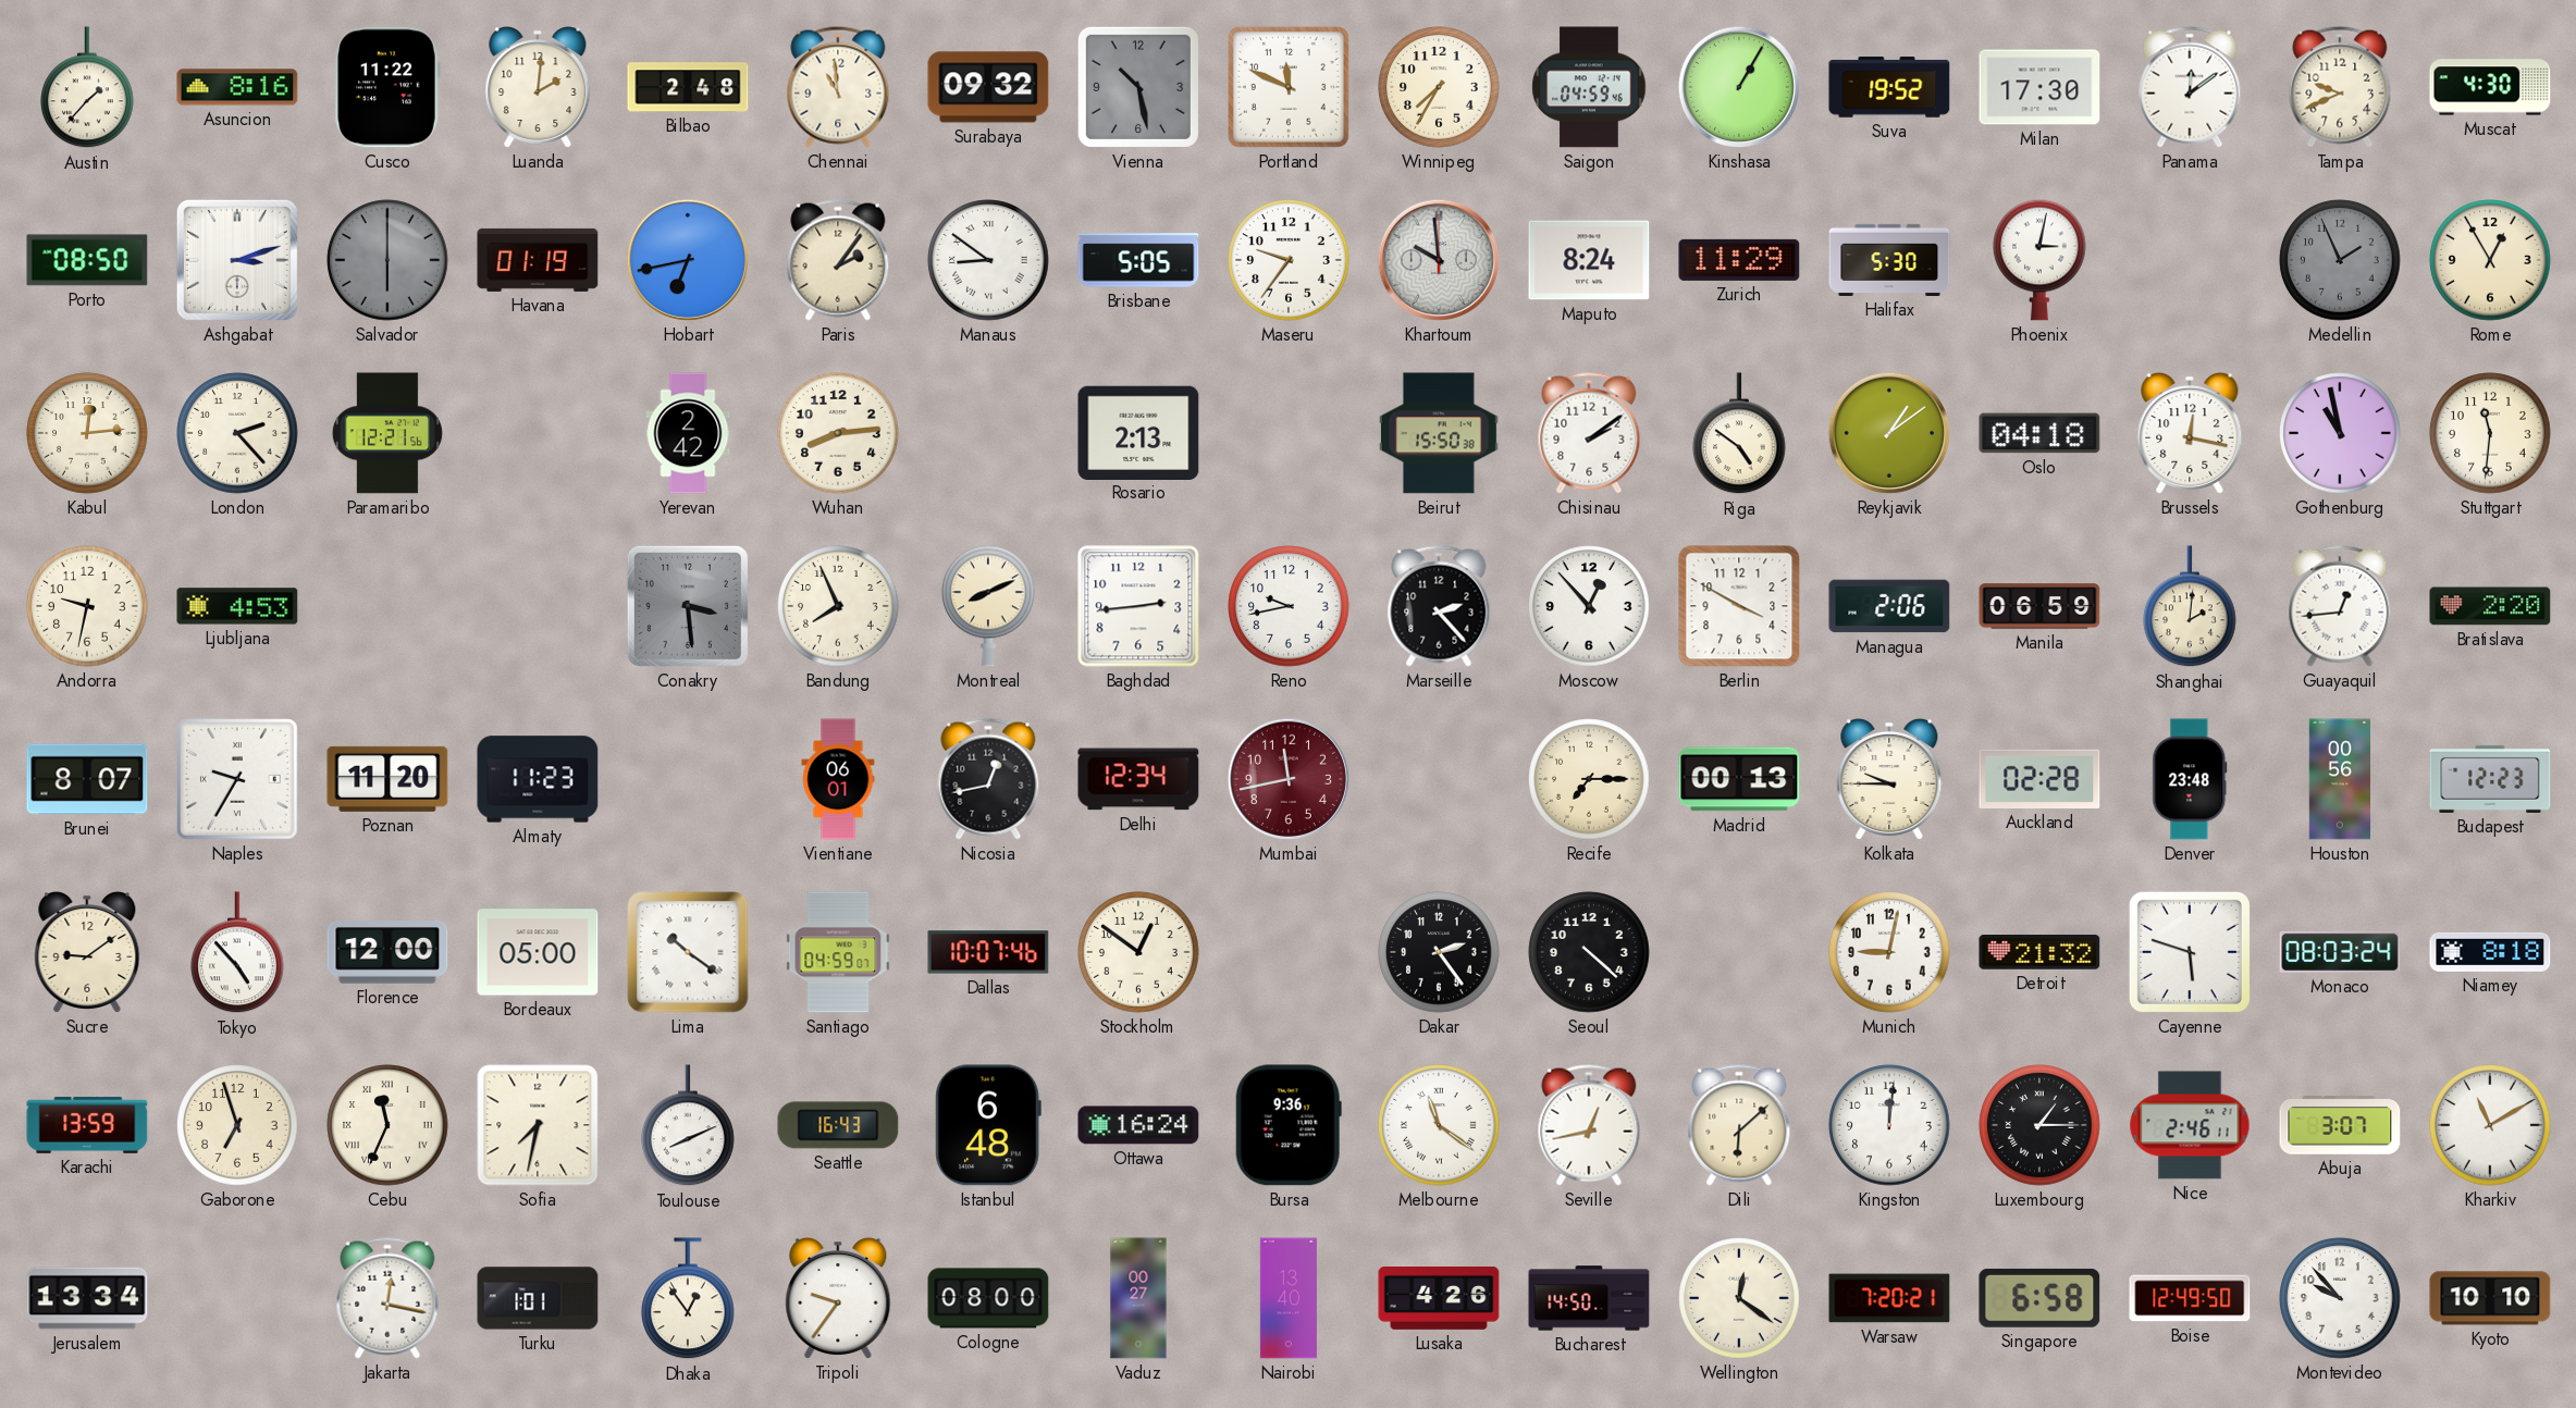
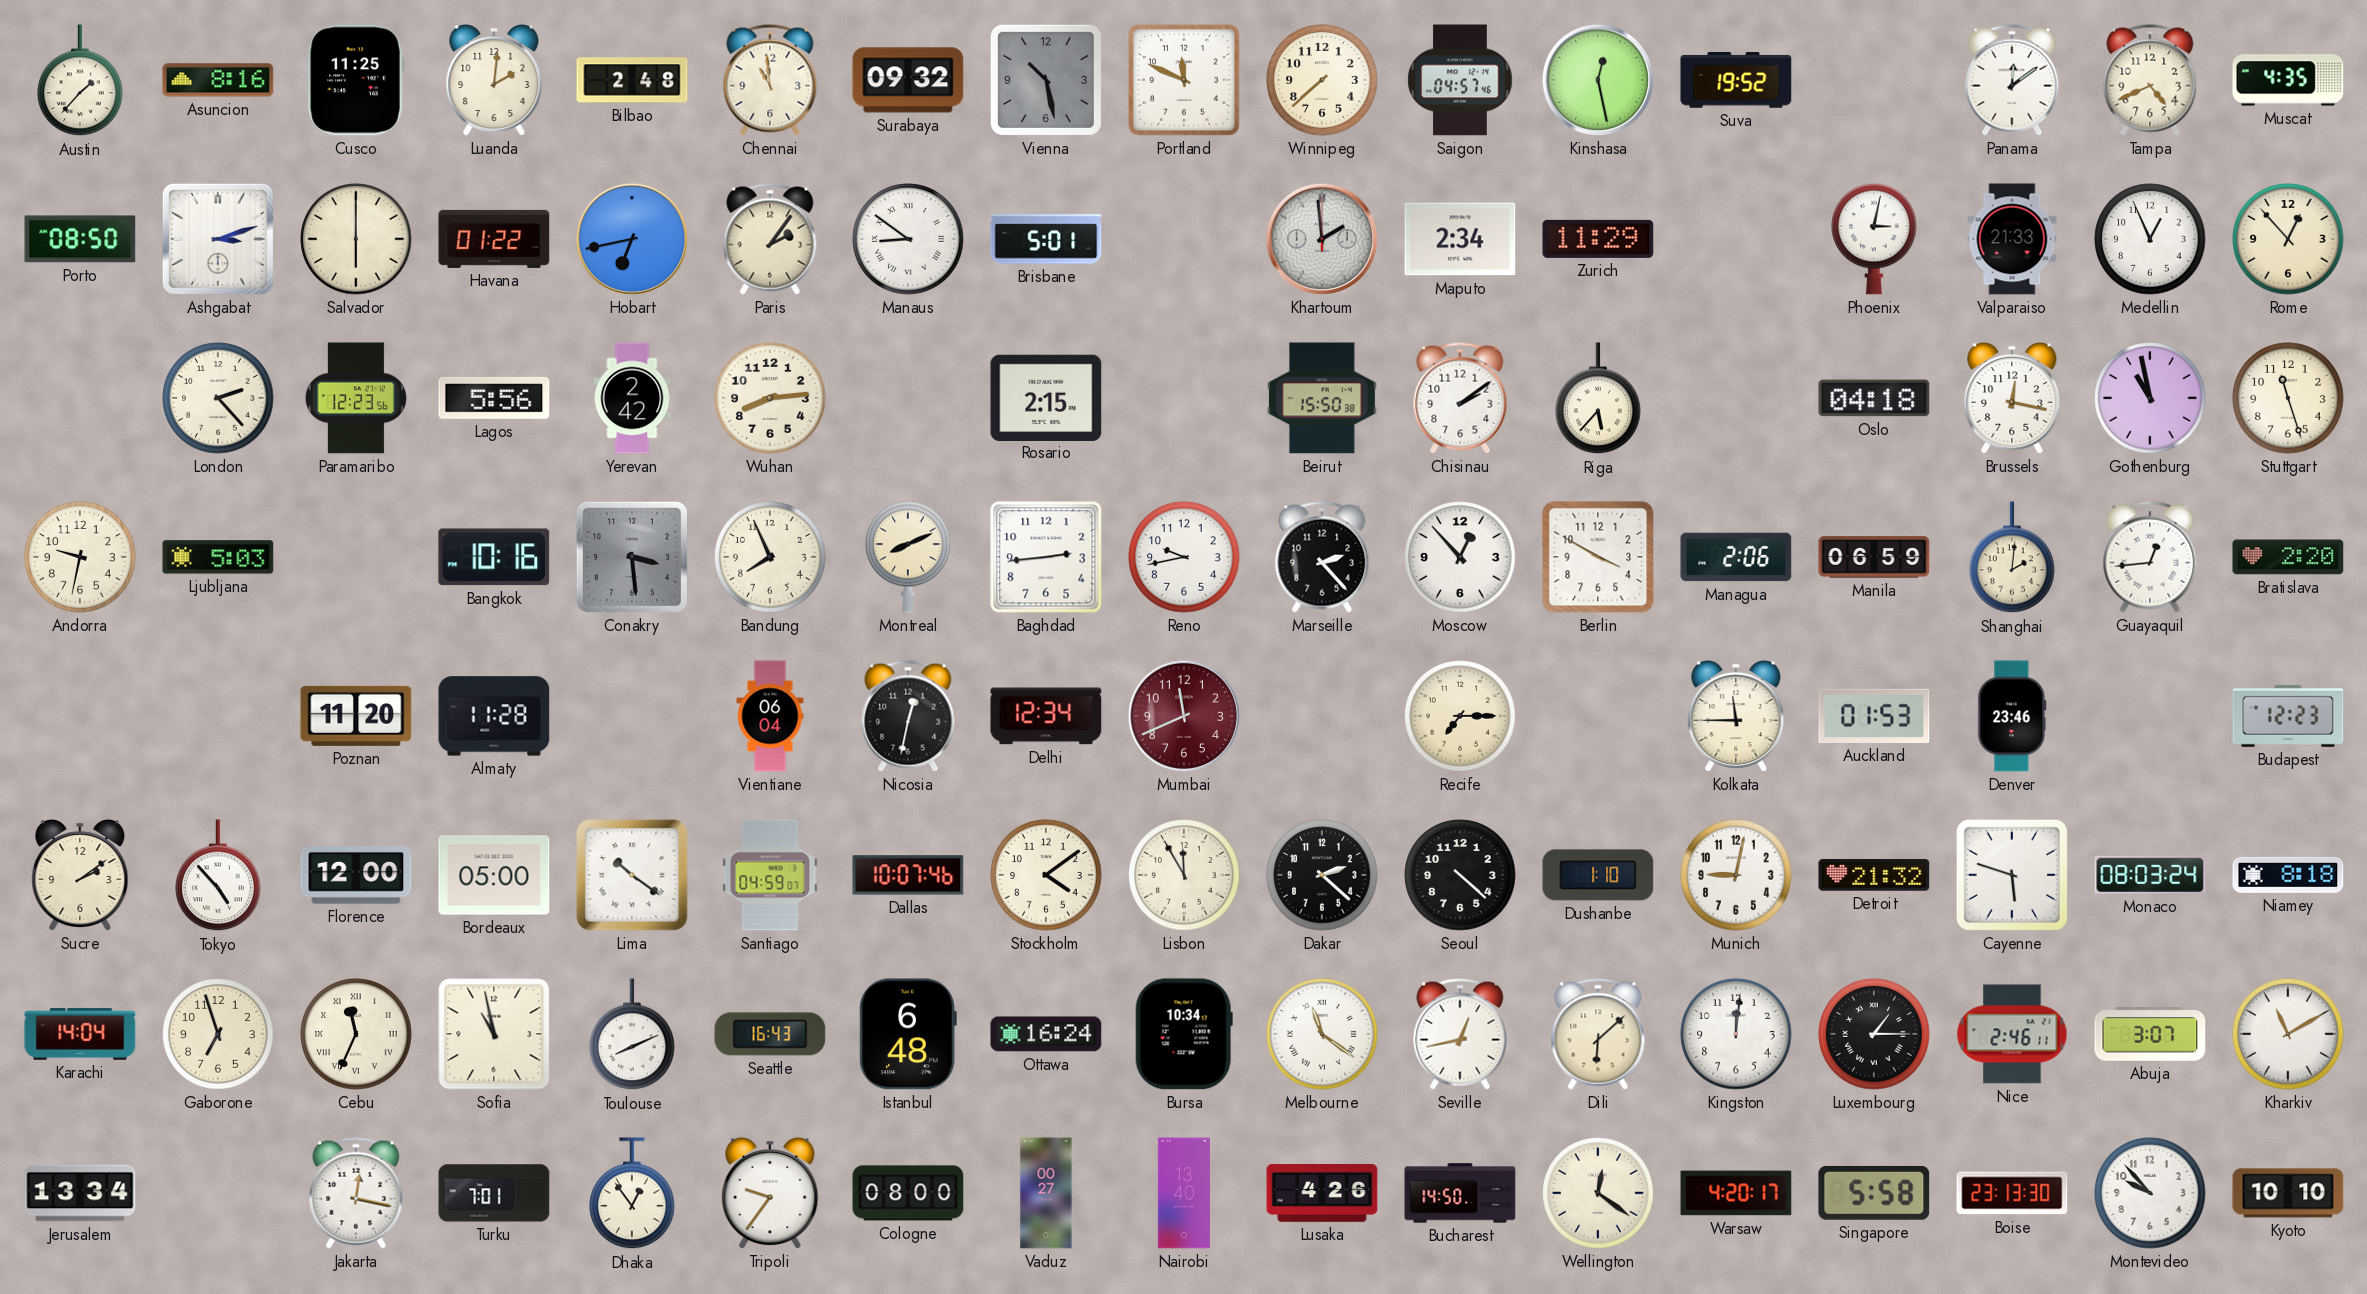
Cusco: 11:22 -> 11:25
Winnipeg: 7:35 -> 7:38
Saigon: 04:59 -> 04:57
Kinshasa: 1:05 -> 12:28
Milan: 17:30 -> none
Tampa: 9:41 -> 4:41
Muscat: 4:30 -> 4:35
Salvador dial: grey -> cream
Havana: 01:19 -> 01:22
Brisbane: 5:05 -> 5:01
Maseru: 9:36 -> none
Khartoum: 9:59 -> 1:59
Maputo: 8:24 -> 2:34
Halifax: 5:30 -> none
Valparaiso: none -> 21:33
Medellin: 1:56 -> 12:56
Medellin dial: grey -> white
Rome: 12:55 -> 12:53
Kabul: 12:14 -> none
Paramaribo: 12:21 -> 12:23
Lagos: none -> 5:56
Rosario: 2:13 -> 2:15
Riga: 4:51 -> 5:37
Reykjavik: 1:09 -> none
Stuttgart: 11:31 -> 11:27
Ljubljana: 4:53 -> 5:03
Bangkok: none -> 10:16
Brunei: 8:07 -> none
Naples: 9:35 -> none
Almaty: 11:23 -> 11:28
Vientiane: 06:01 -> 06:04
Nicosia: 12:43 -> 12:32
Mumbai: 11:43 -> 11:41
Madrid: 00:13 -> none
Kolkata: 9:45 -> 11:45
Auckland: 02:28 -> 01:53
Denver: 23:48 -> 23:46
Houston: 00:56 -> none
Sucre: 9:09 -> 2:09
Stockholm: 12:51 -> 4:09
Lisbon: none -> 11:55
Dakar: 2:24 -> 2:22
Dushanbe: none -> 1:10
Karachi: 13:59 -> 14:04
Sofia: 7:32 -> 10:58
Bursa: 9:36 -> 10:34
Turku: 1:01 -> 7:01
Warsaw: 7:20 -> 4:20
Singapore: 6:58 -> 5:58
Boise: 12:49 -> 23:13
